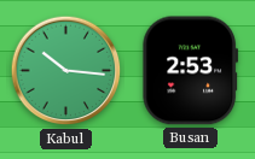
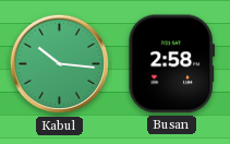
Busan: 2:53 -> 2:58
